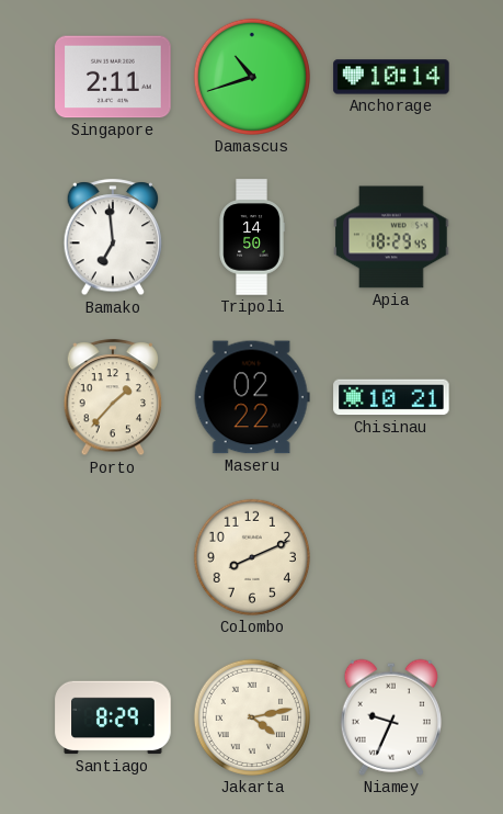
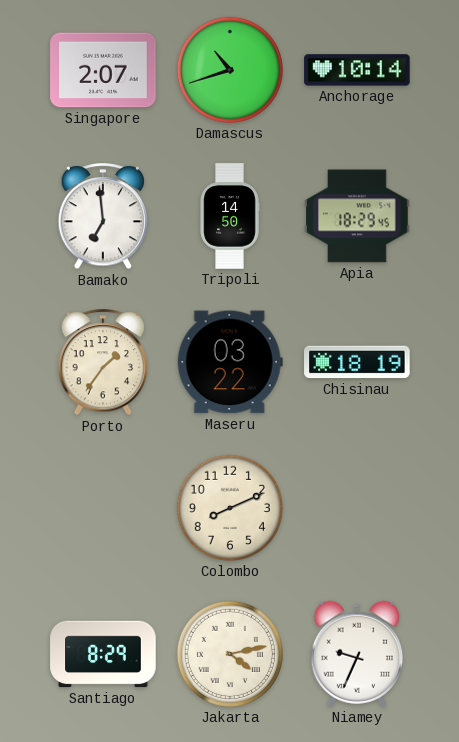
Singapore: 2:11 -> 2:07
Porto: 1:37 -> 1:36
Maseru: 02:22 -> 03:22
Chisinau: 10:21 -> 18:19
